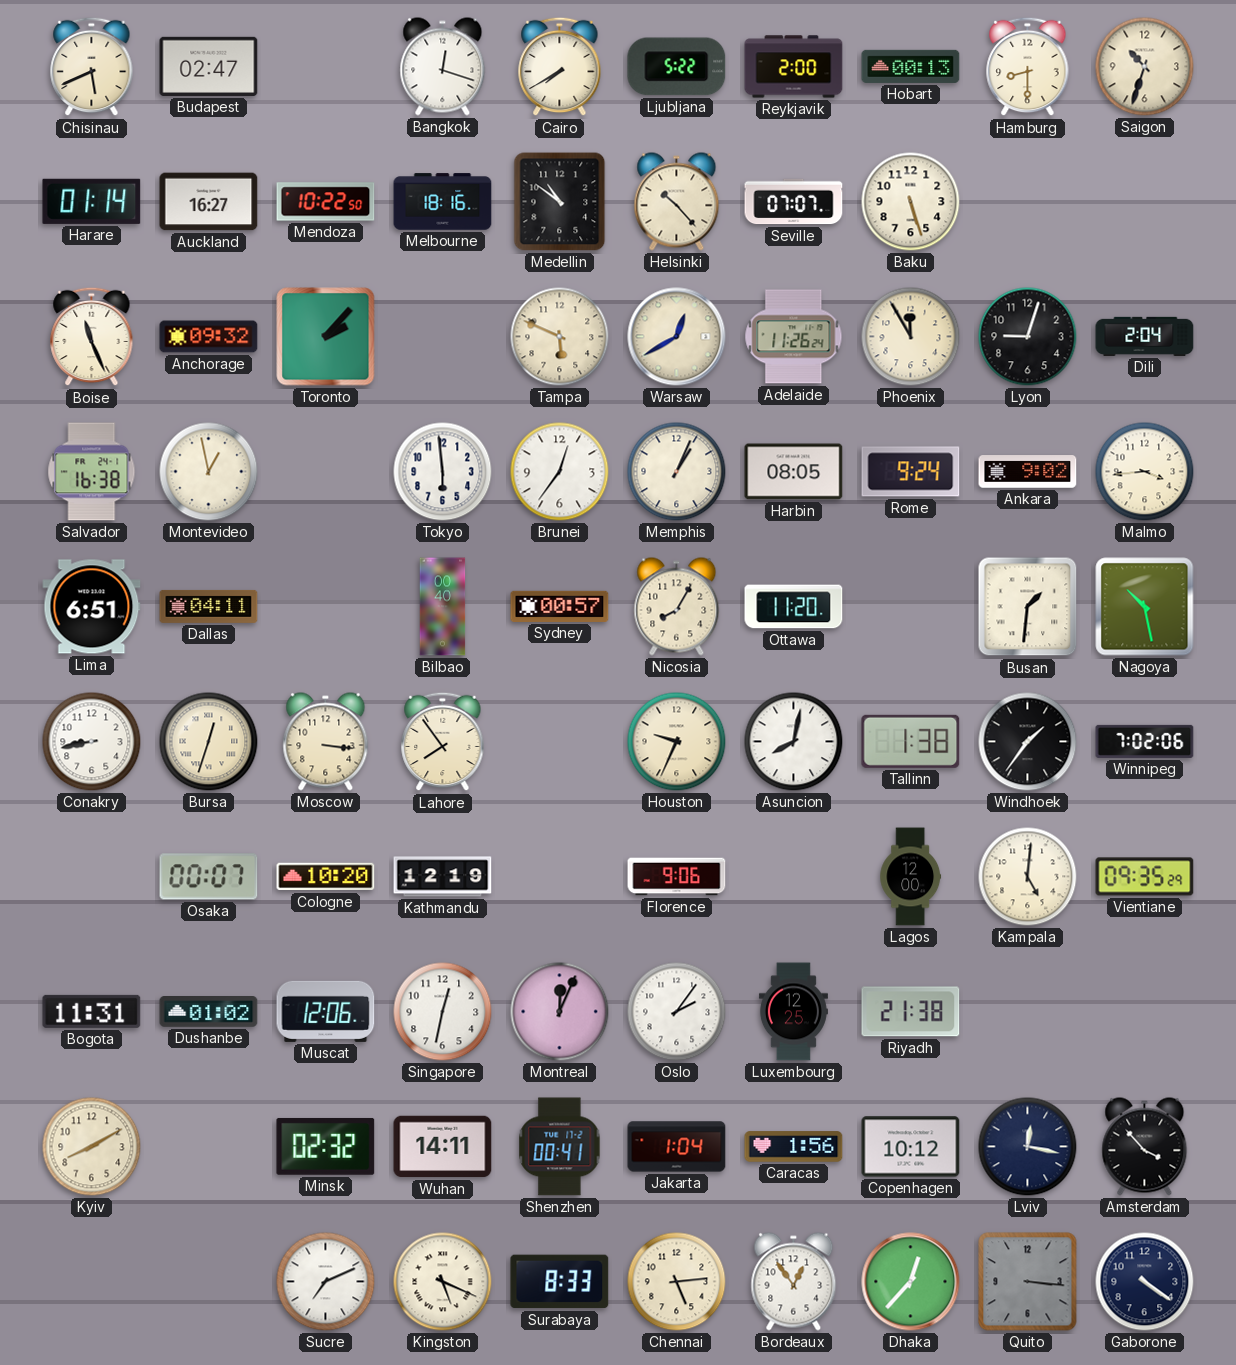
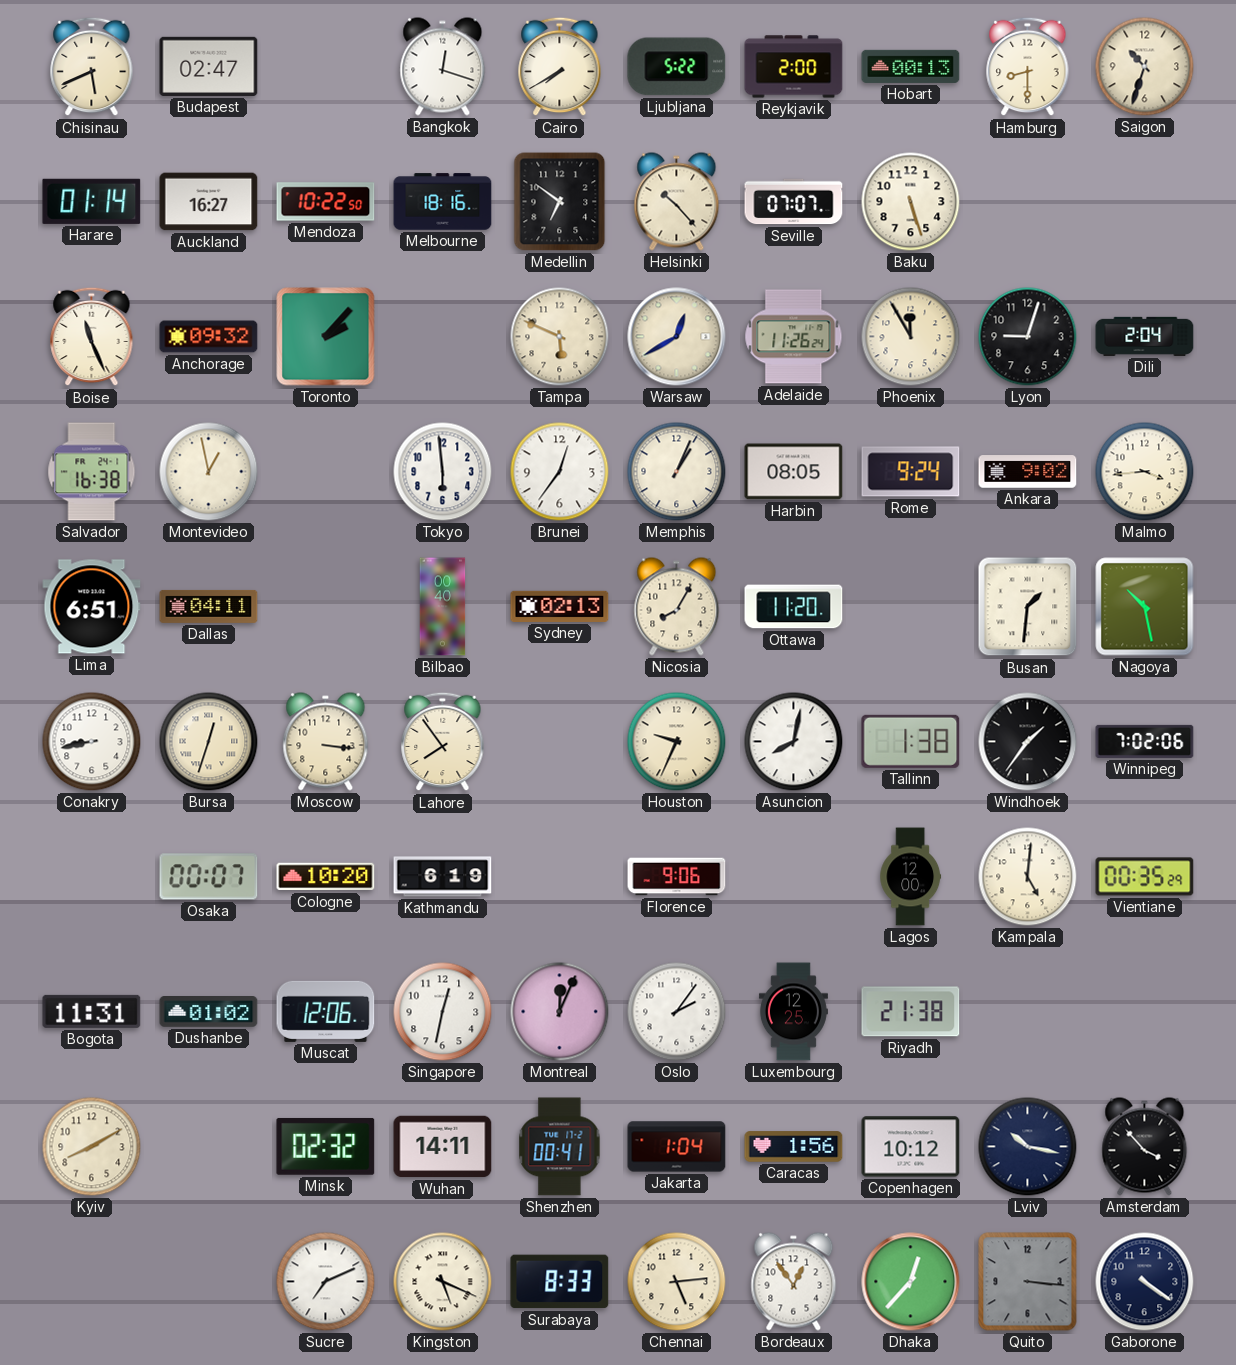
Medellin: 10:51 -> 6:51
Sydney: 00:57 -> 02:13
Kathmandu: 12:19 -> 6:19
Vientiane: 09:35 -> 00:35
Lviv: 12:17 -> 10:17
